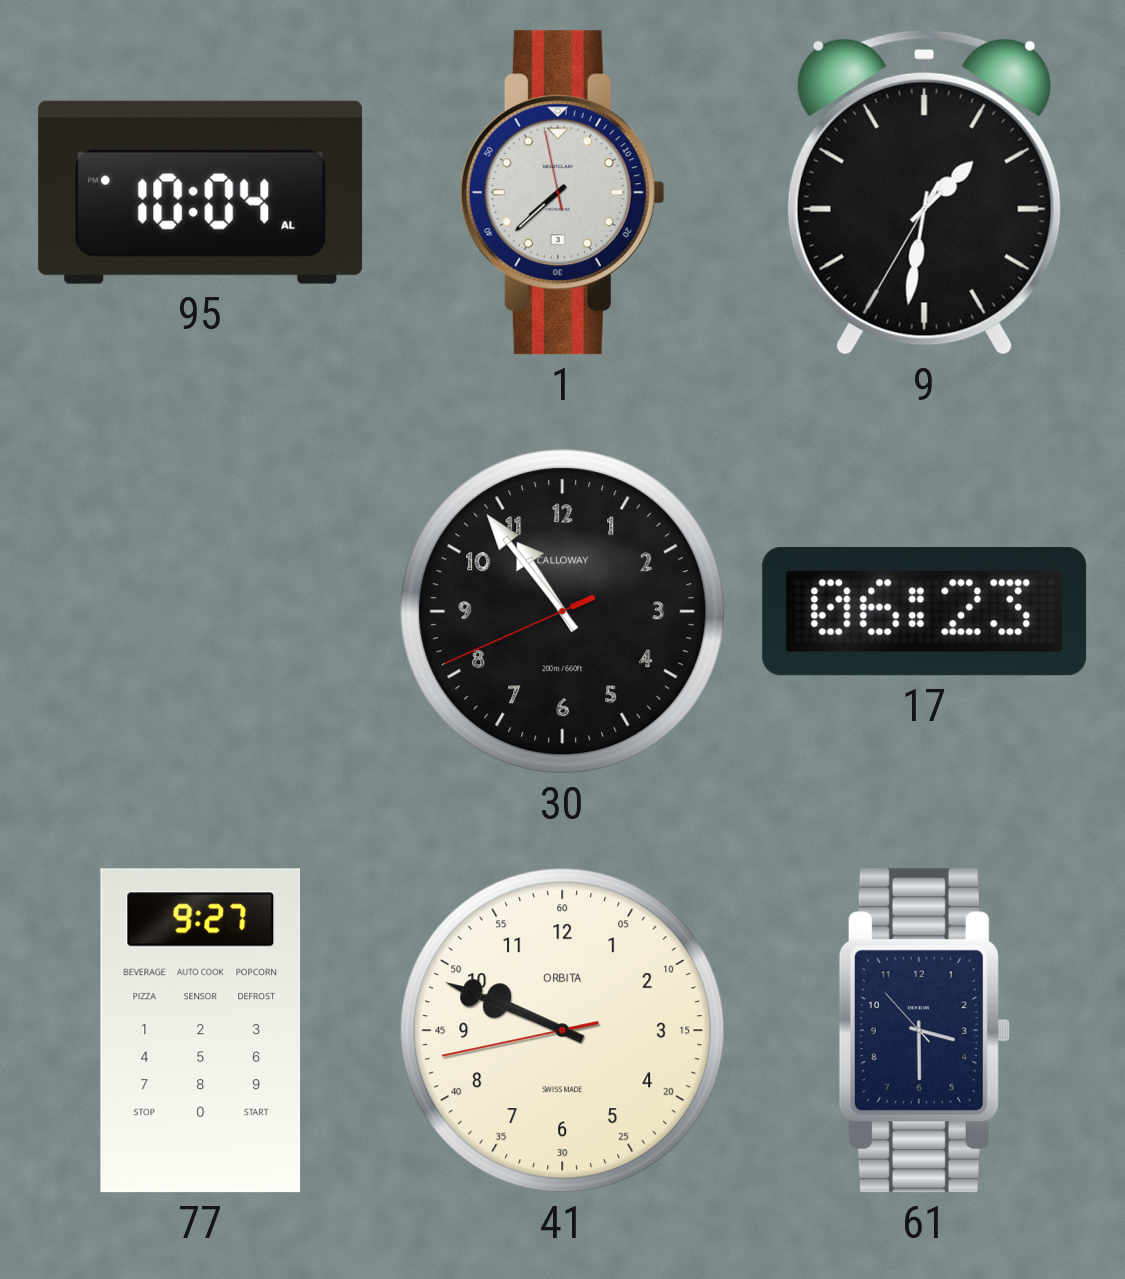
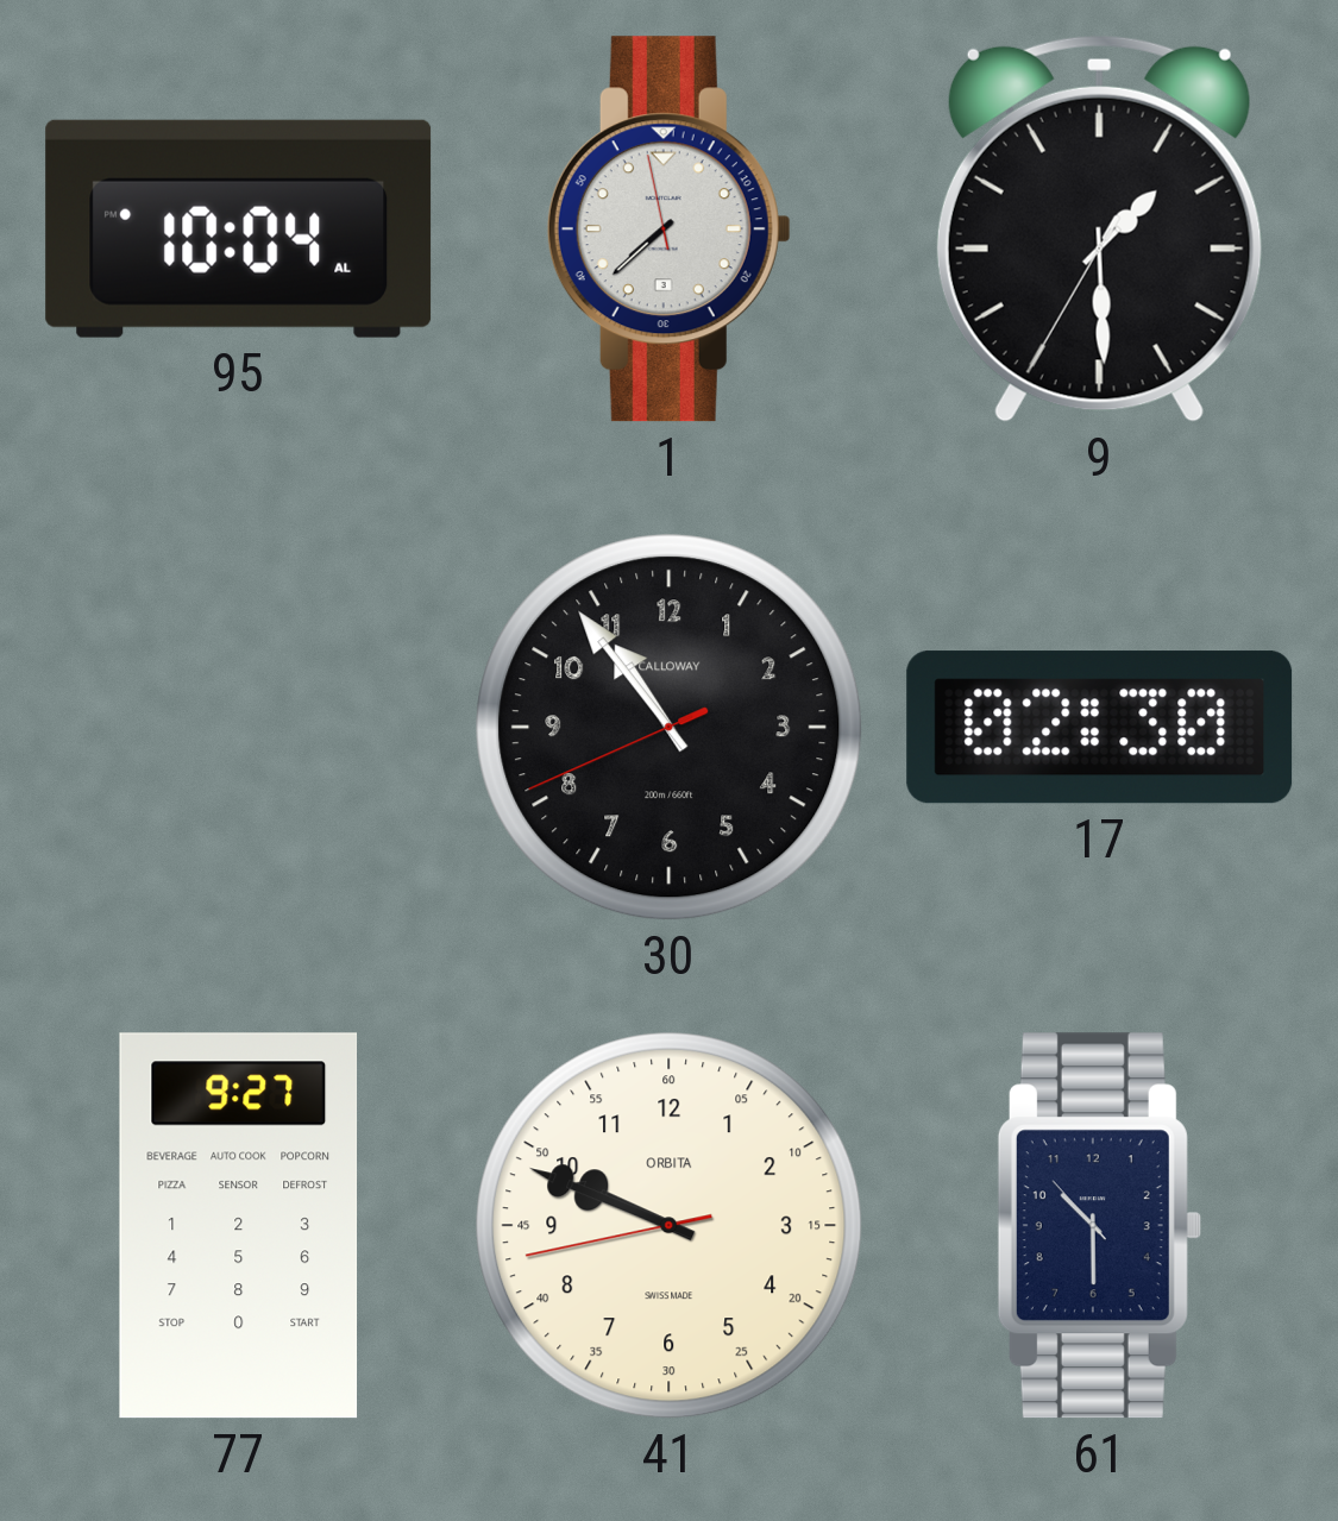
9: 1:31 -> 1:29
17: 06:23 -> 02:30
61: 3:29 -> 10:29
